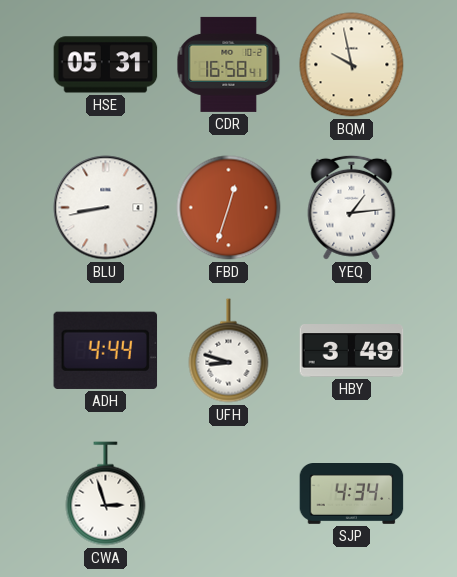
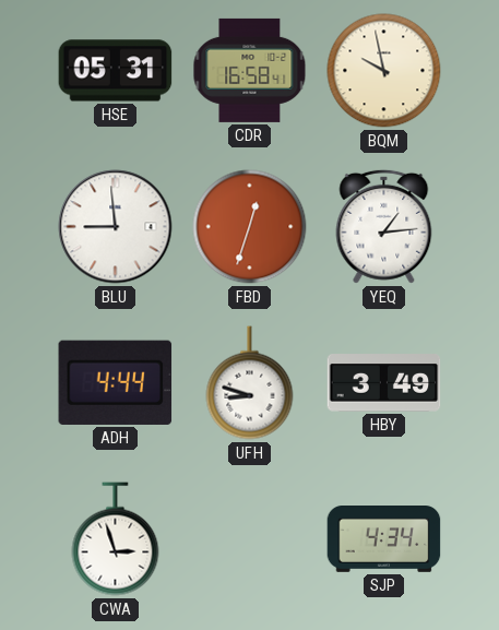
BLU: 8:43 -> 8:59
